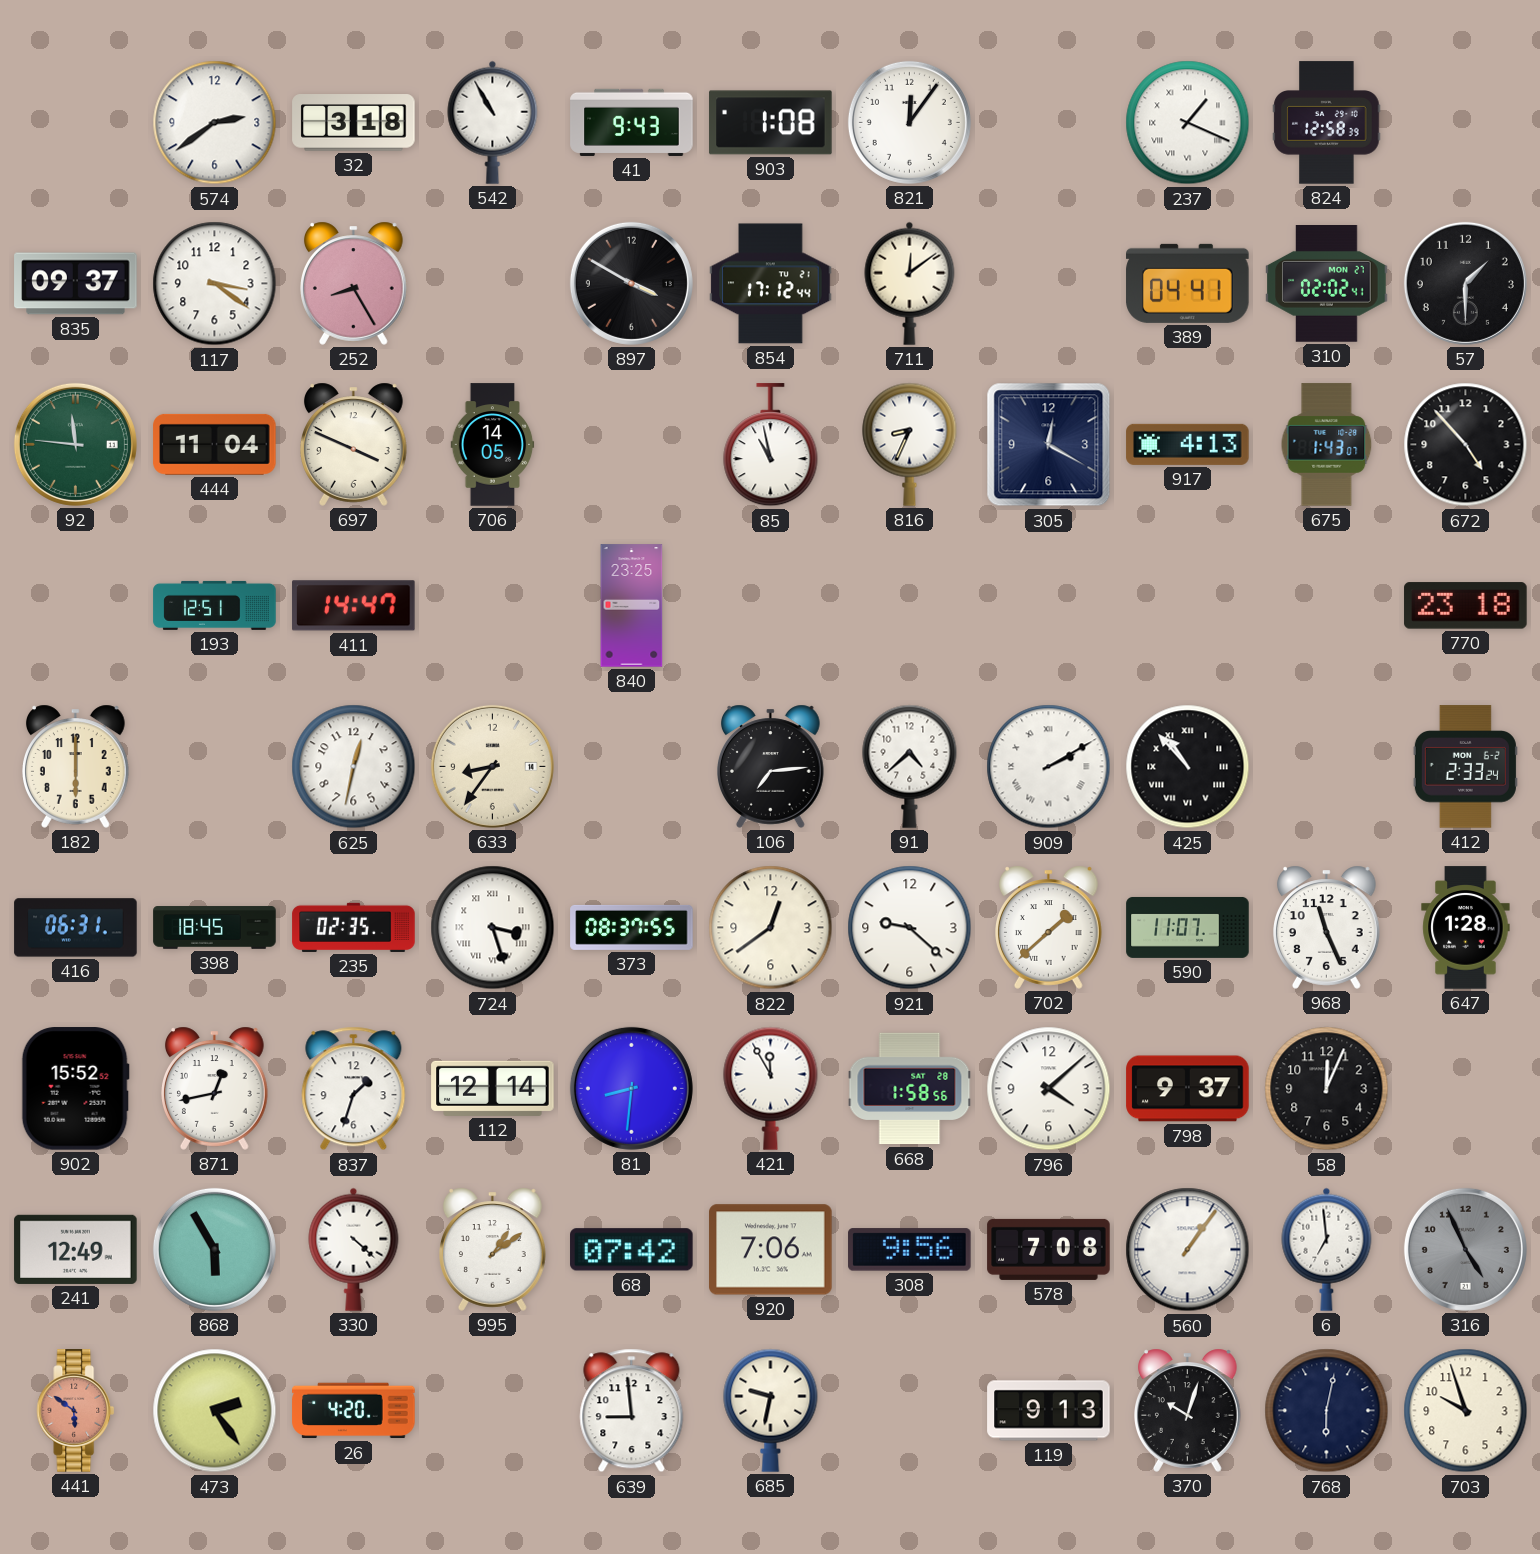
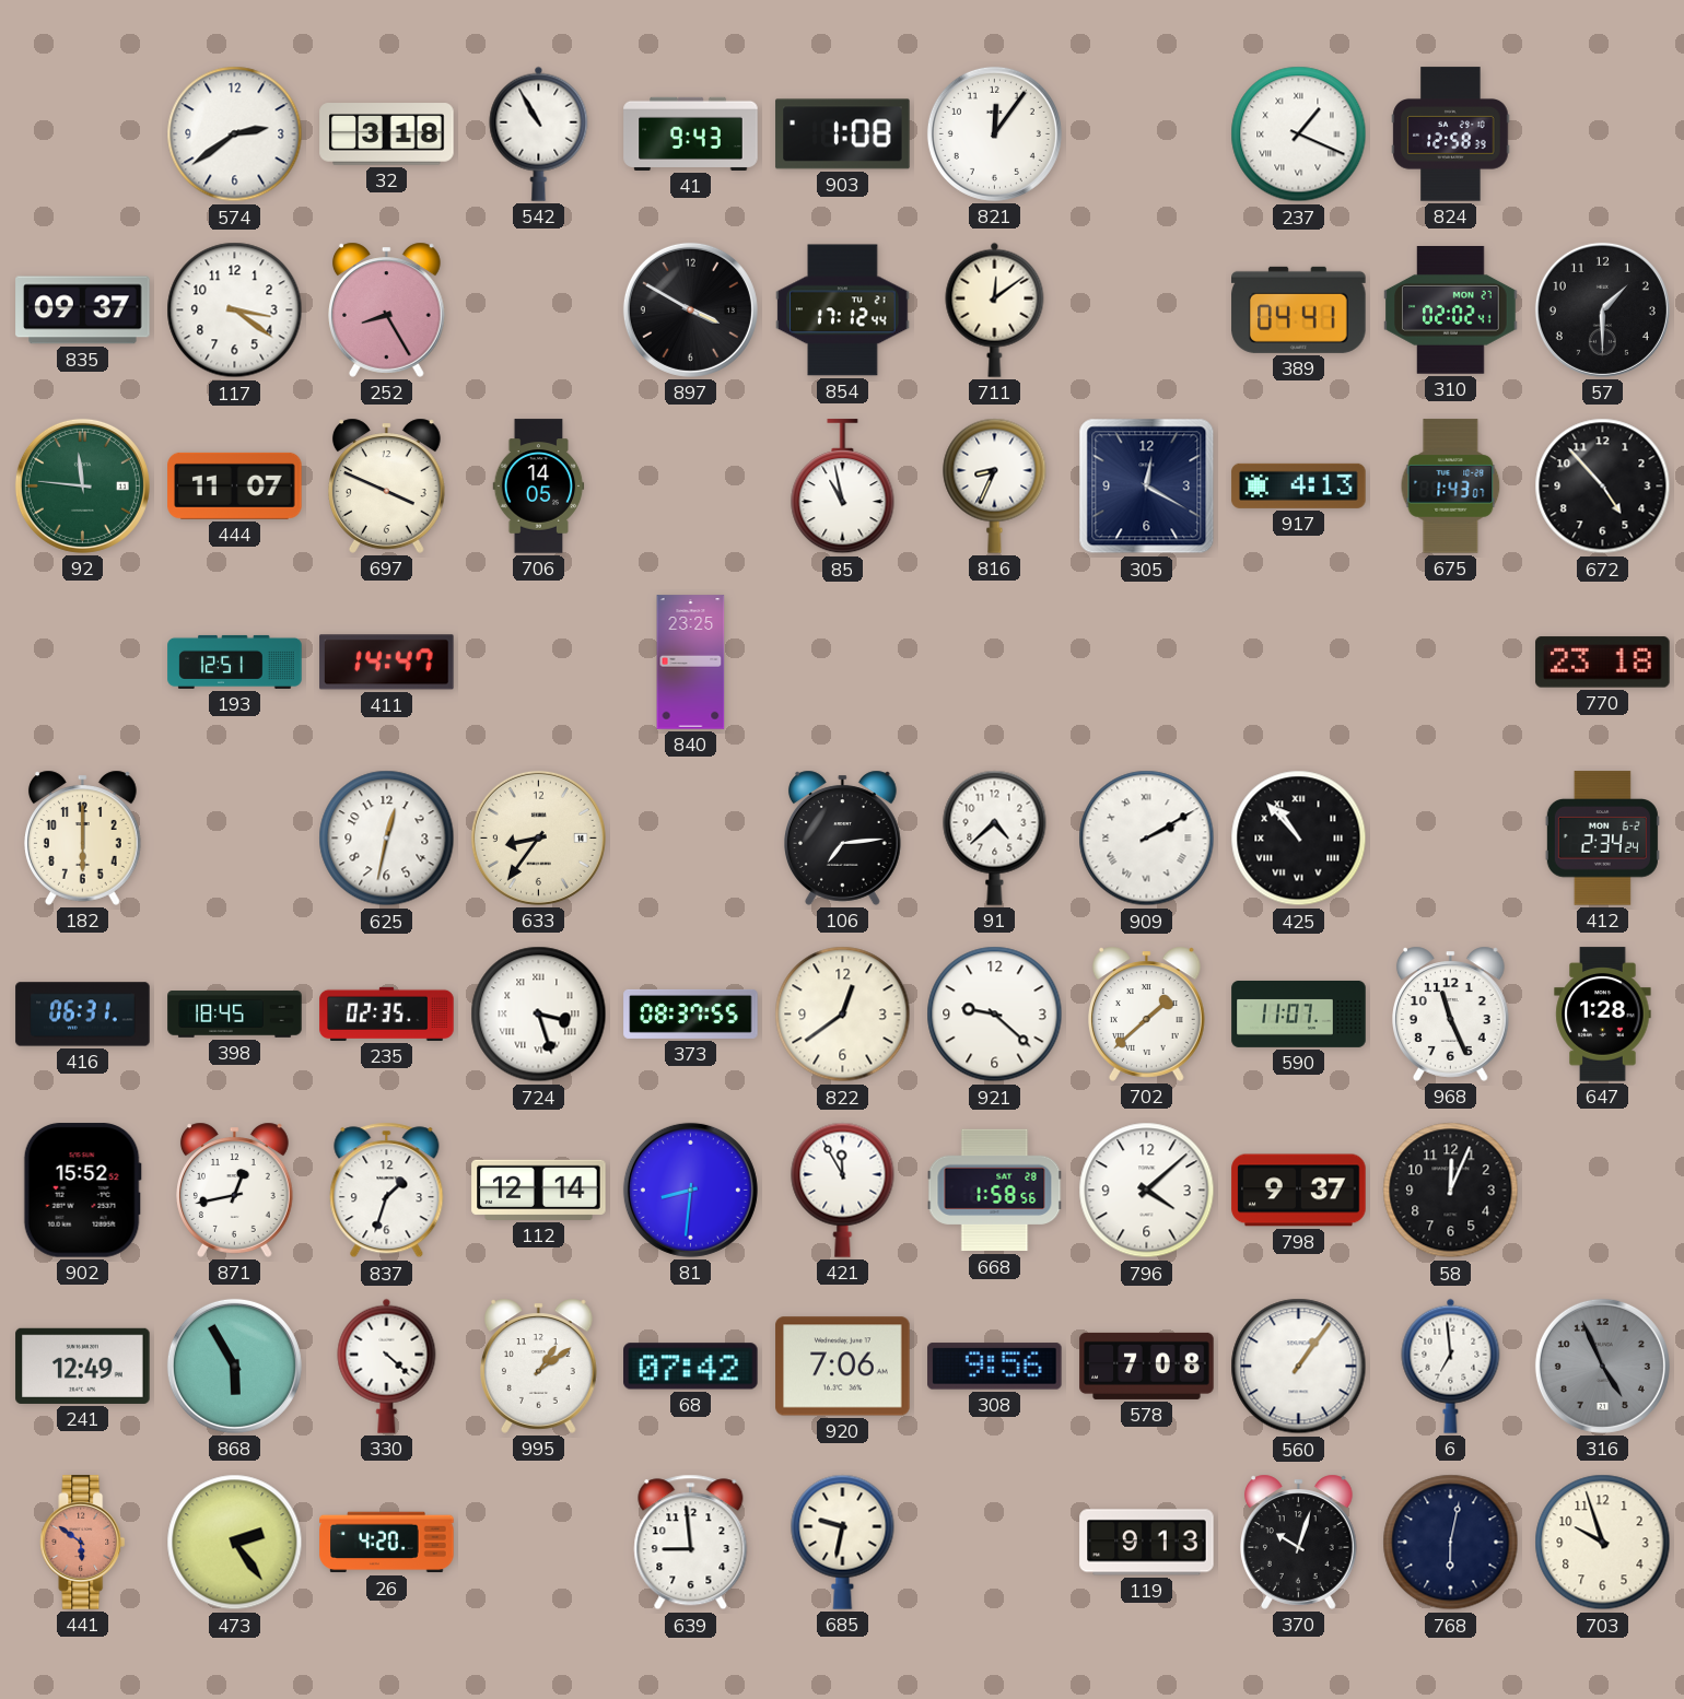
444: 11:04 -> 11:07
412: 2:33 -> 2:34
